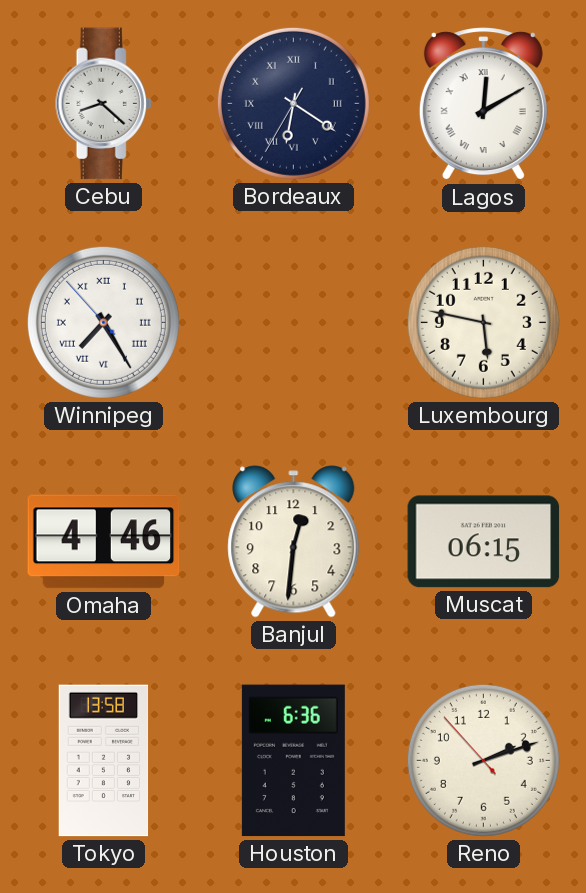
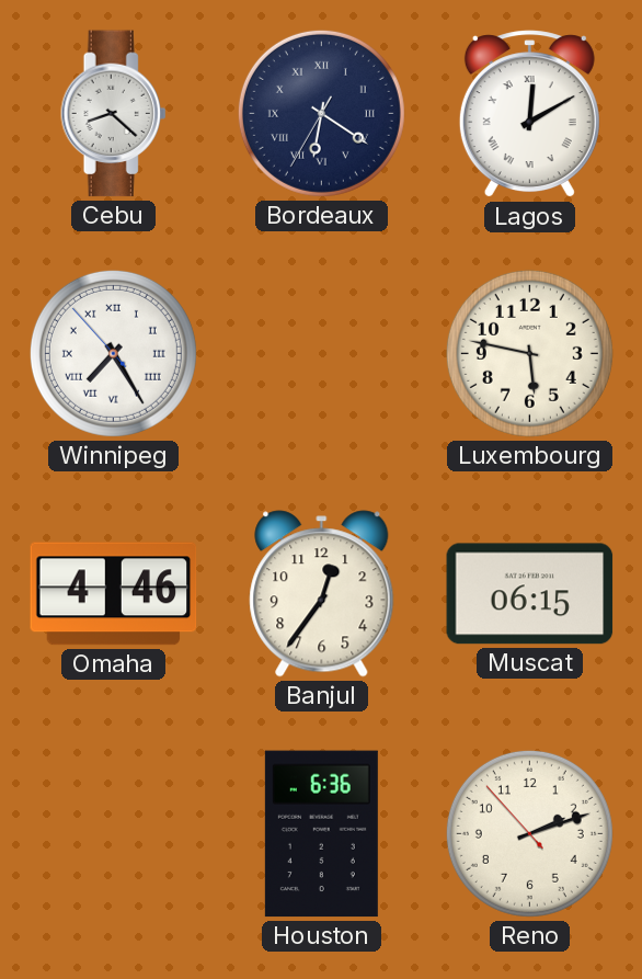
Banjul: 12:31 -> 12:36
Tokyo: 13:58 -> none
